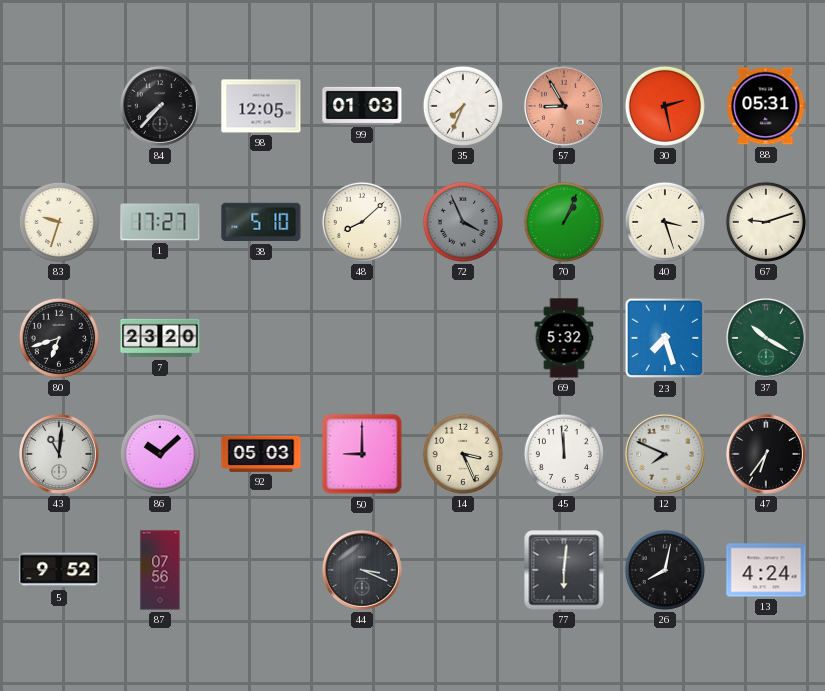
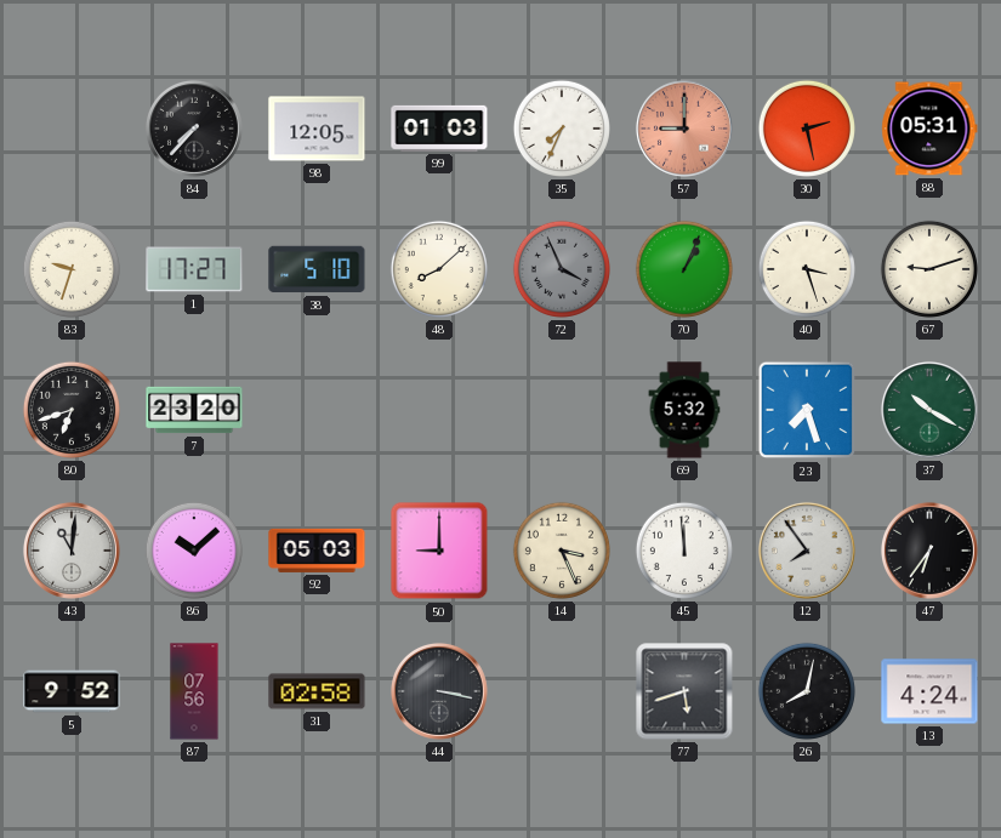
57: 8:55 -> 9:00
12: 7:49 -> 7:54
31: none -> 02:58
44: 3:19 -> 3:17
77: 6:01 -> 5:42
